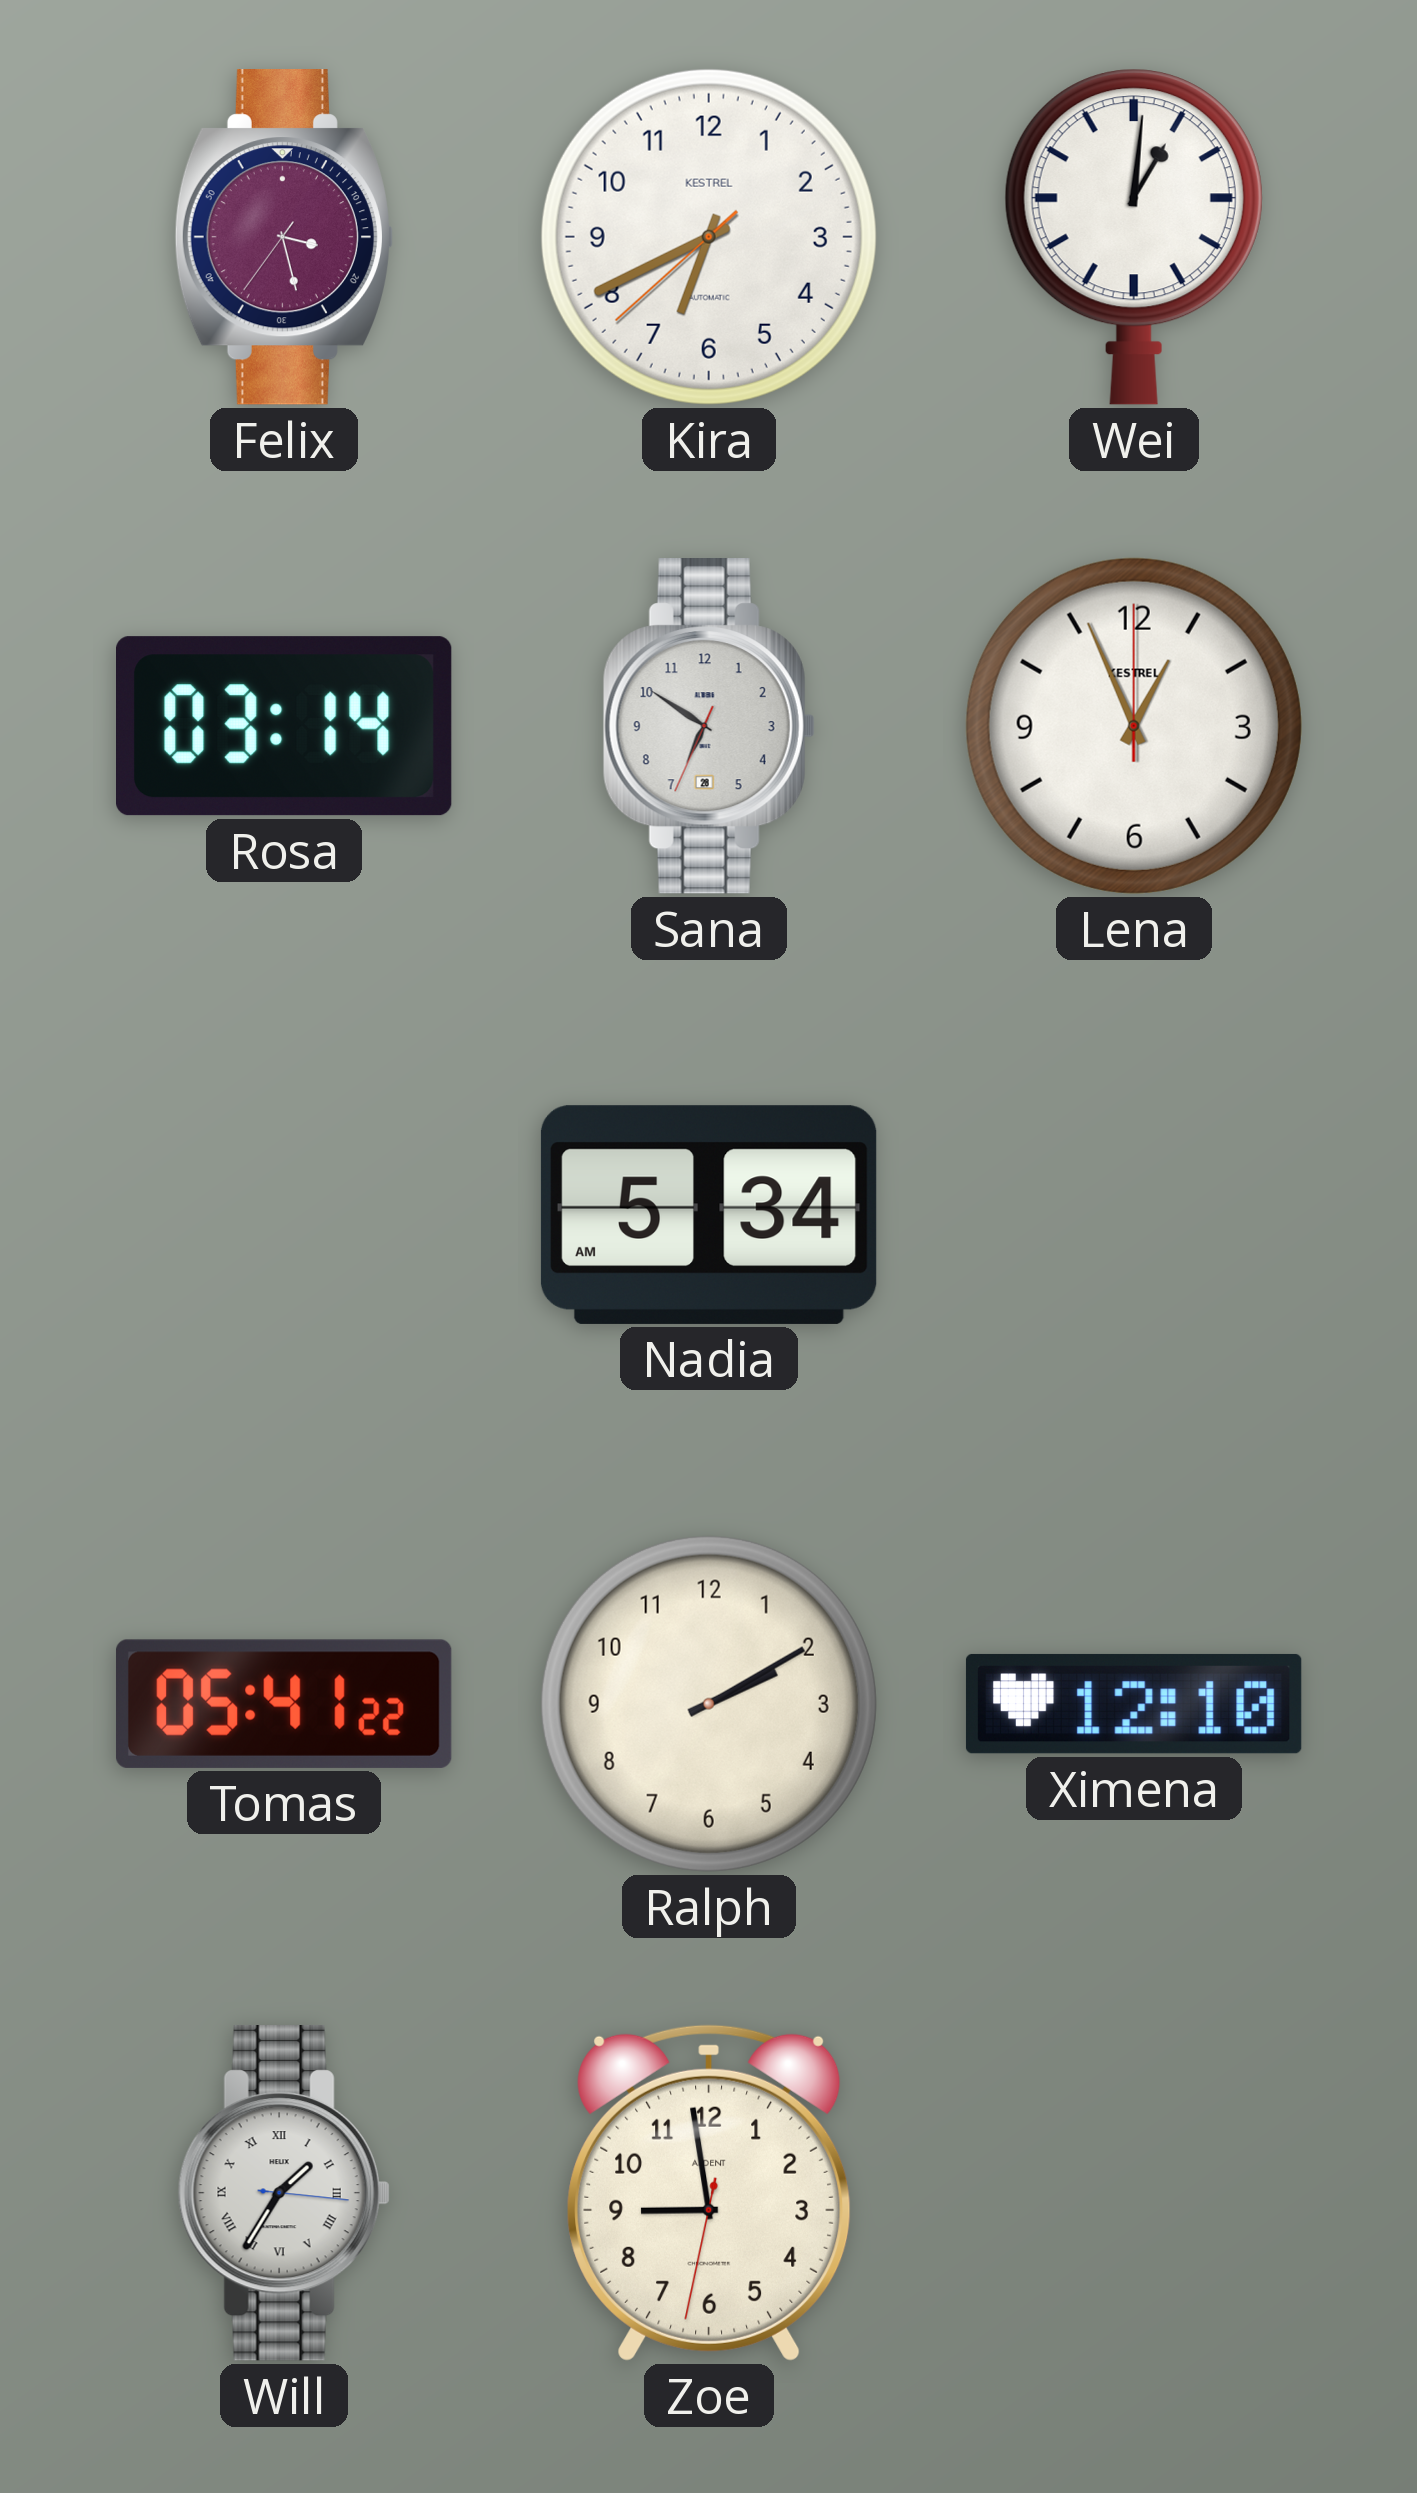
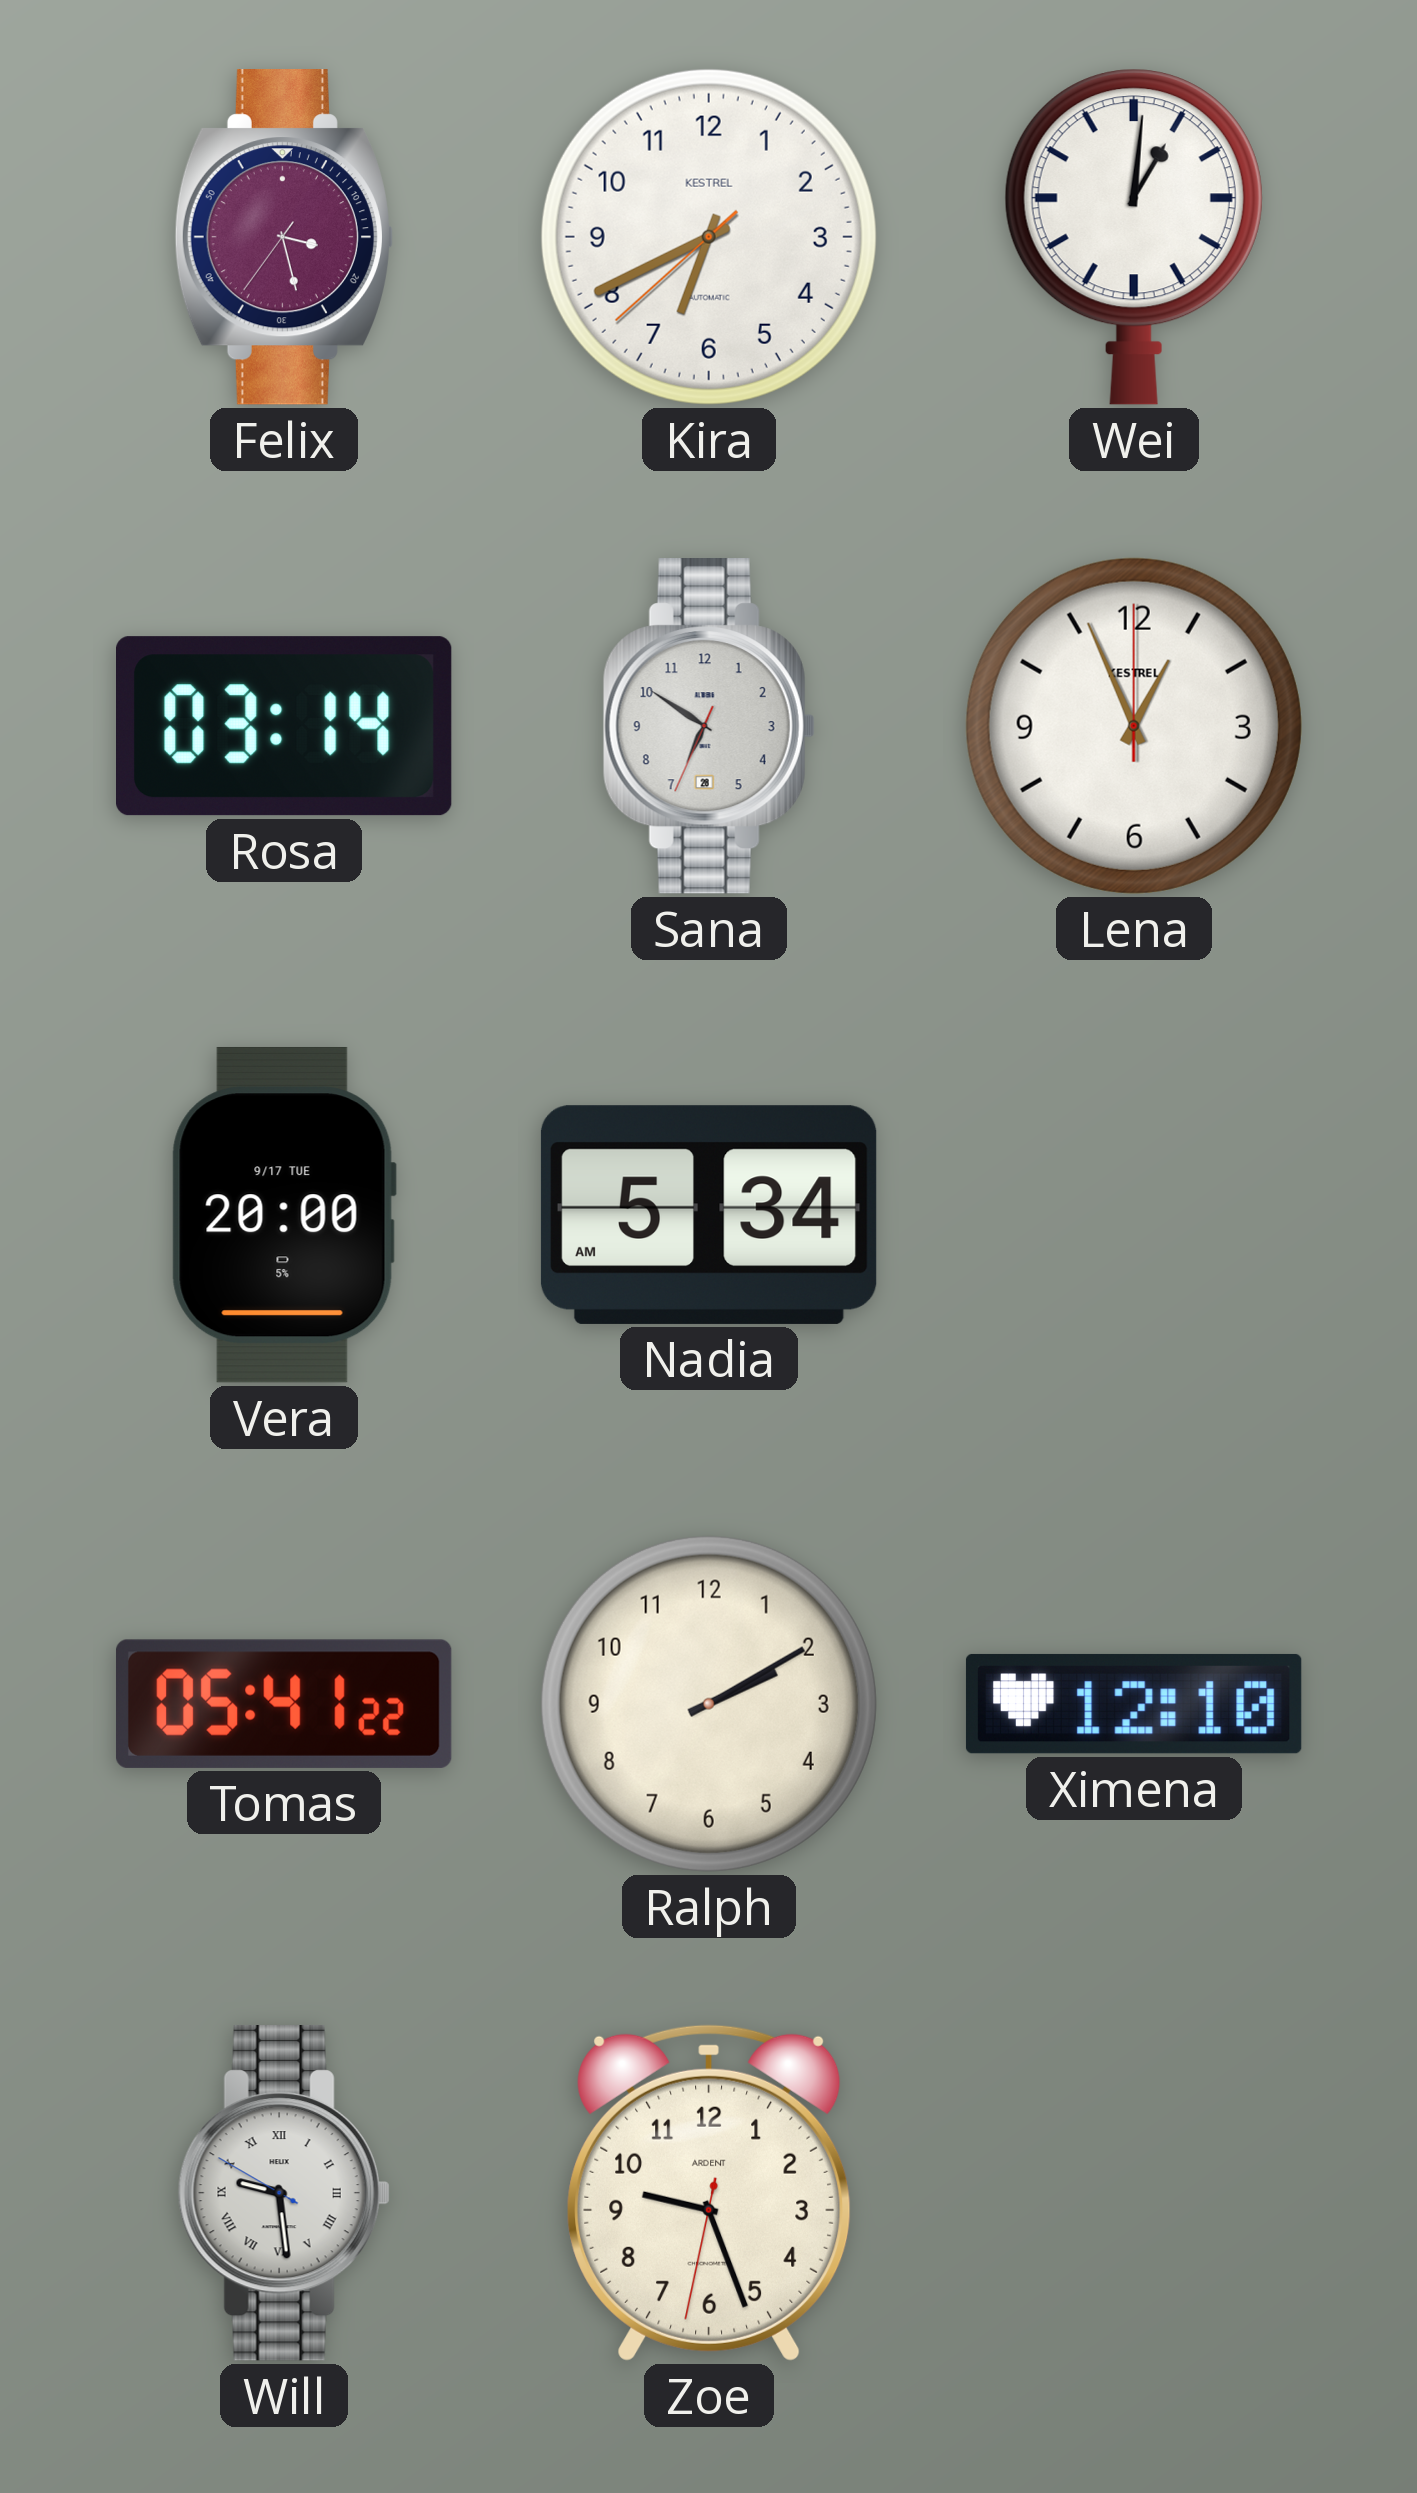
Vera: none -> 20:00
Will: 1:35 -> 9:28
Zoe: 8:58 -> 9:26
